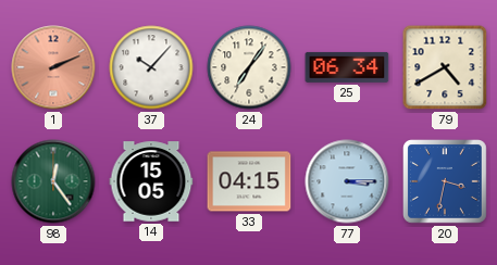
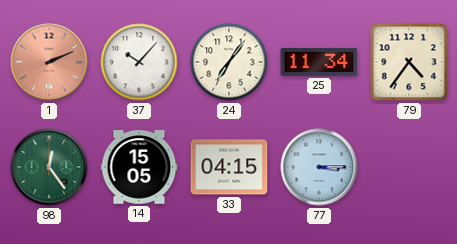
25: 06:34 -> 11:34
79: 4:40 -> 4:36
20: 3:32 -> none
